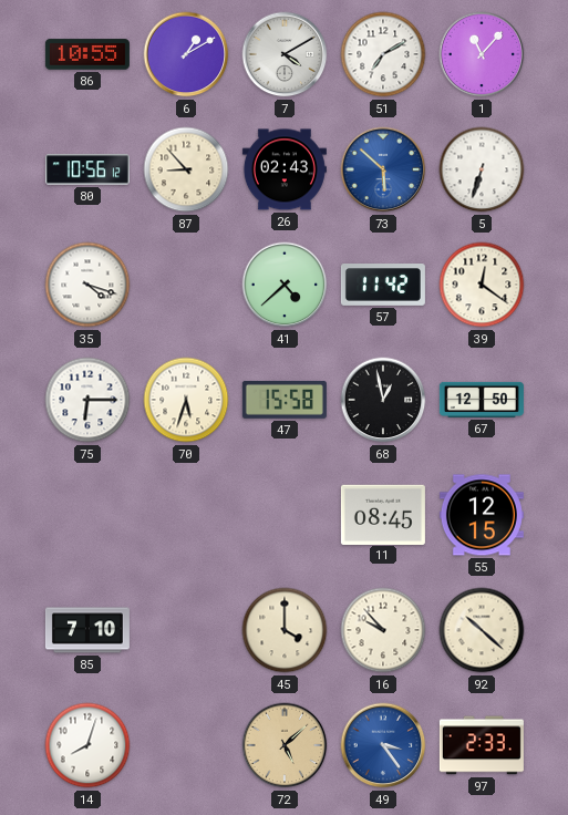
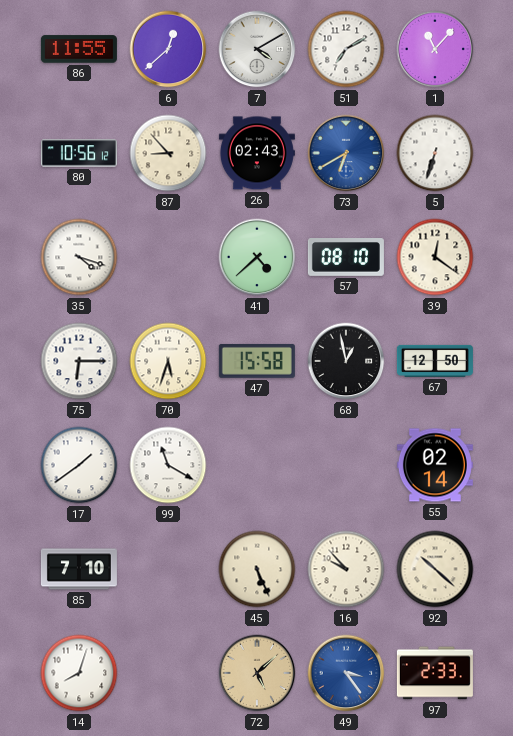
86: 10:55 -> 11:55
6: 1:10 -> 12:38
73: 5:52 -> 6:40
57: 11:42 -> 08:10
17: none -> 1:39
99: none -> 11:20
11: 08:45 -> none
55: 12:15 -> 02:14
45: 4:00 -> 5:26
